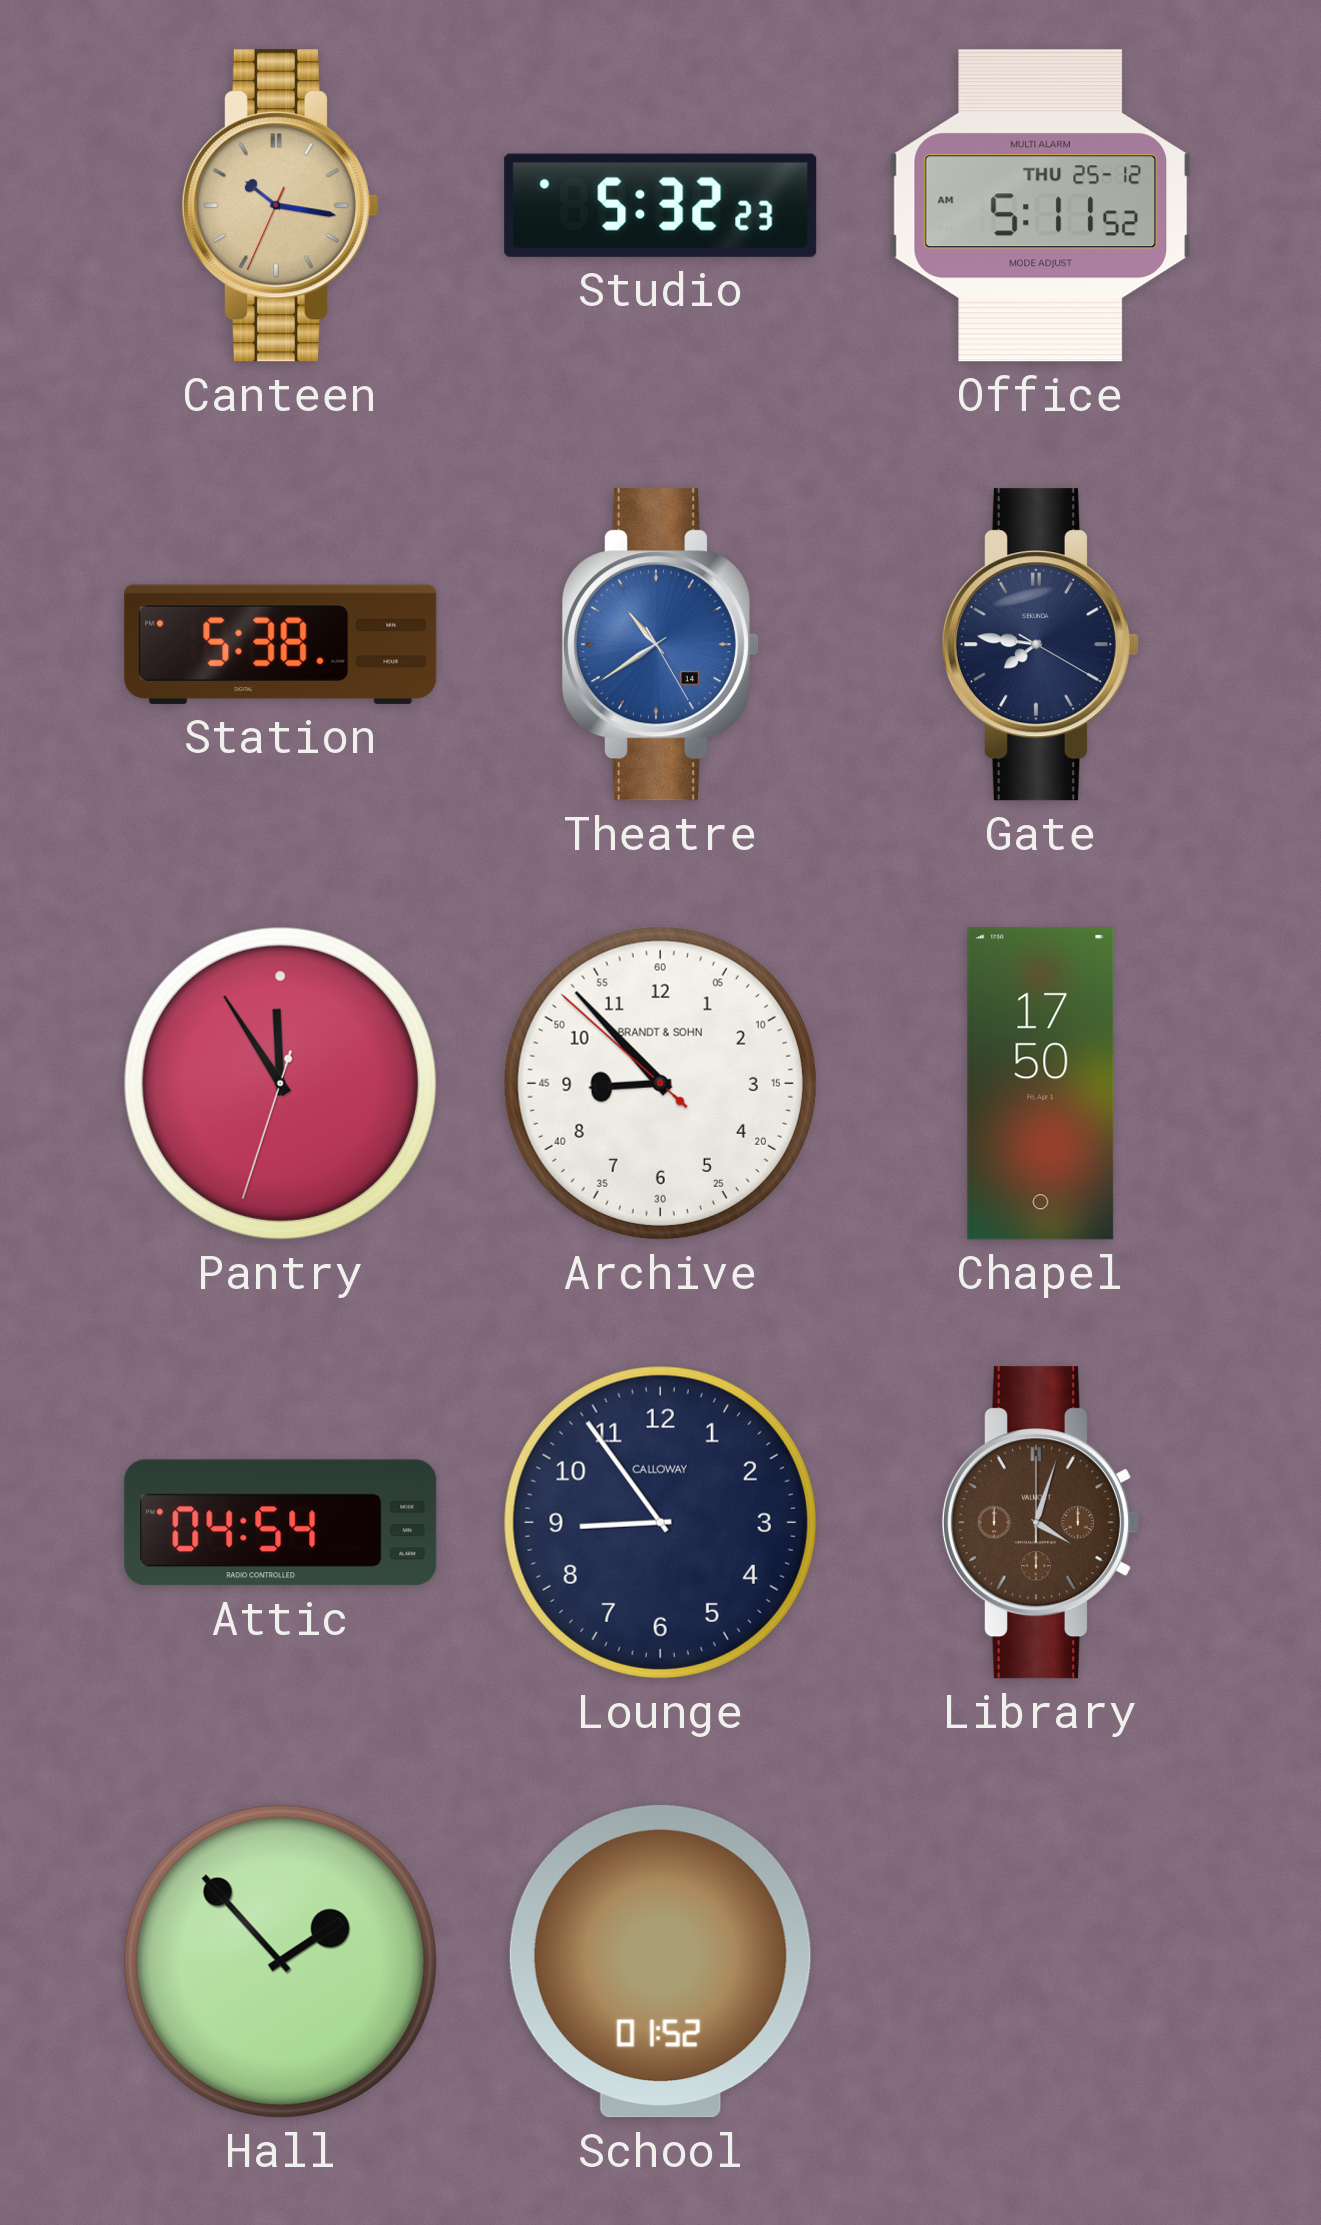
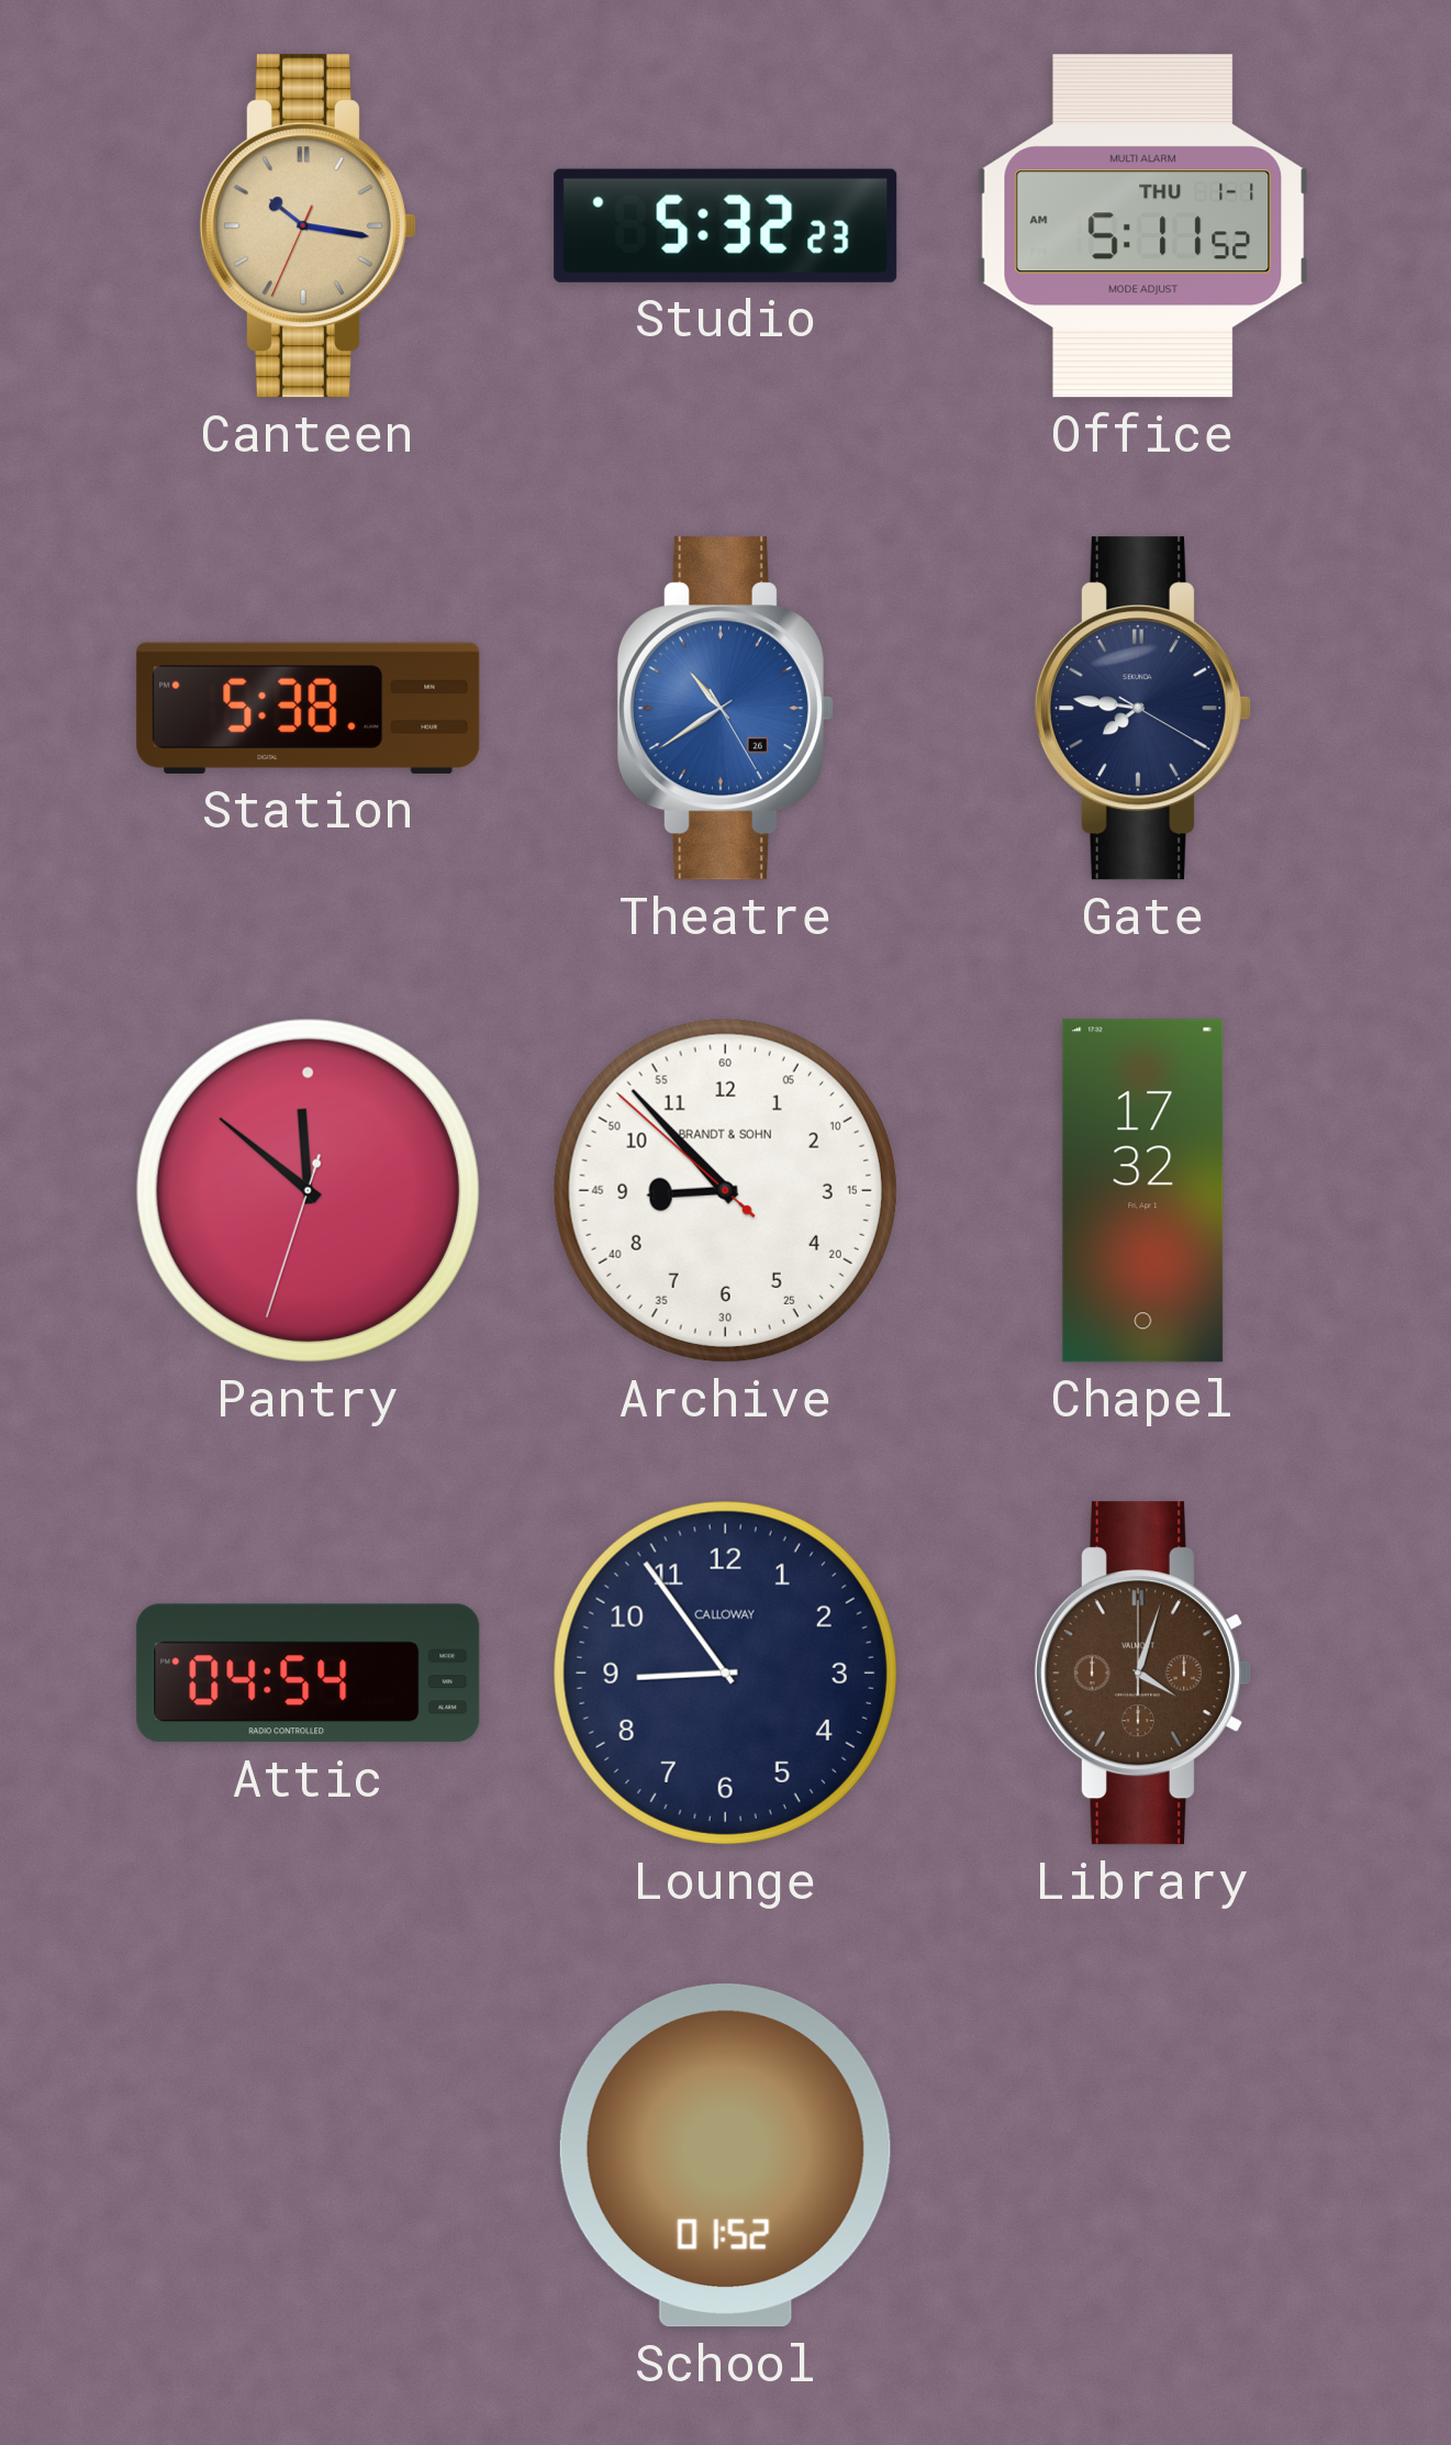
Office date: THU 25-12 -> THU 1-1
Theatre date: 14 -> 26
Pantry: 11:54 -> 11:51
Chapel: 17:50 -> 17:32
Hall: 1:53 -> none
